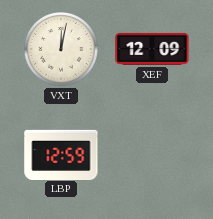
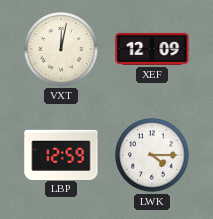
LWK: none -> 4:15
